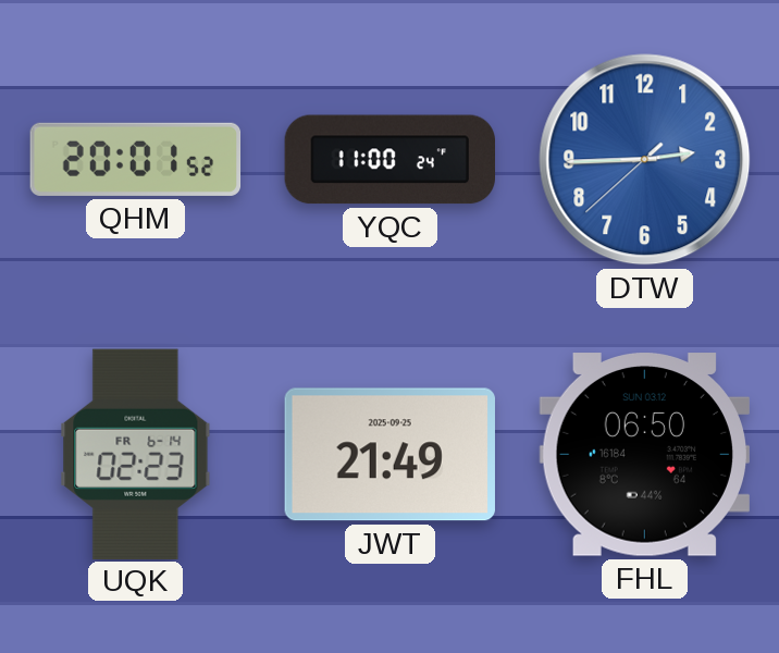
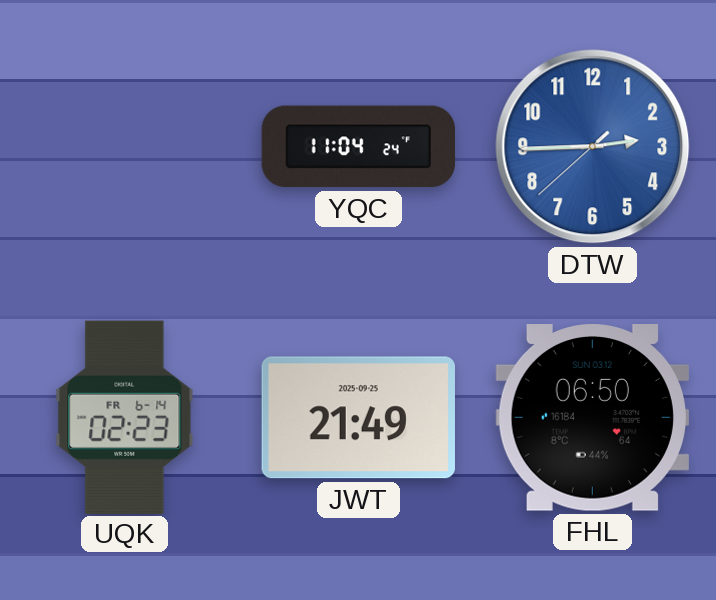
QHM: 20:01 -> none
YQC: 11:00 -> 11:04
